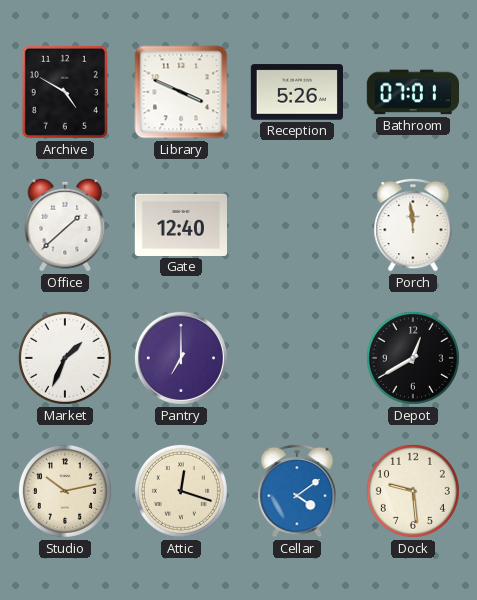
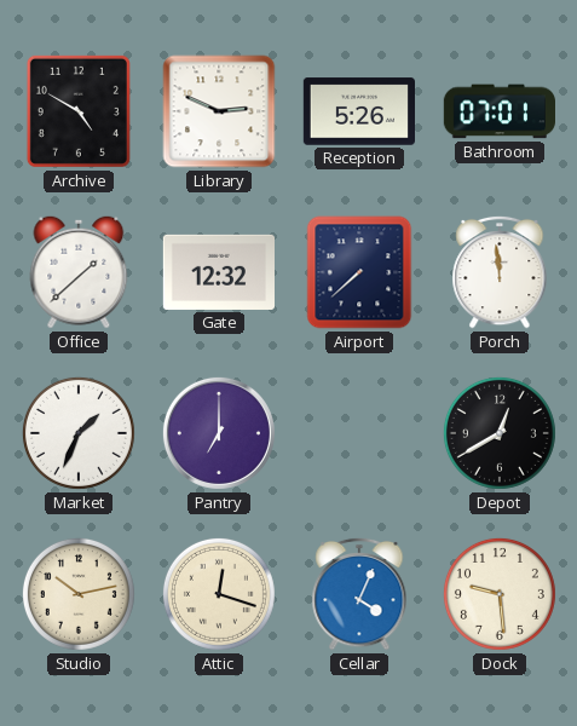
Library: 3:49 -> 2:49
Gate: 12:40 -> 12:32
Airport: none -> 7:38
Cellar: 4:09 -> 4:04
